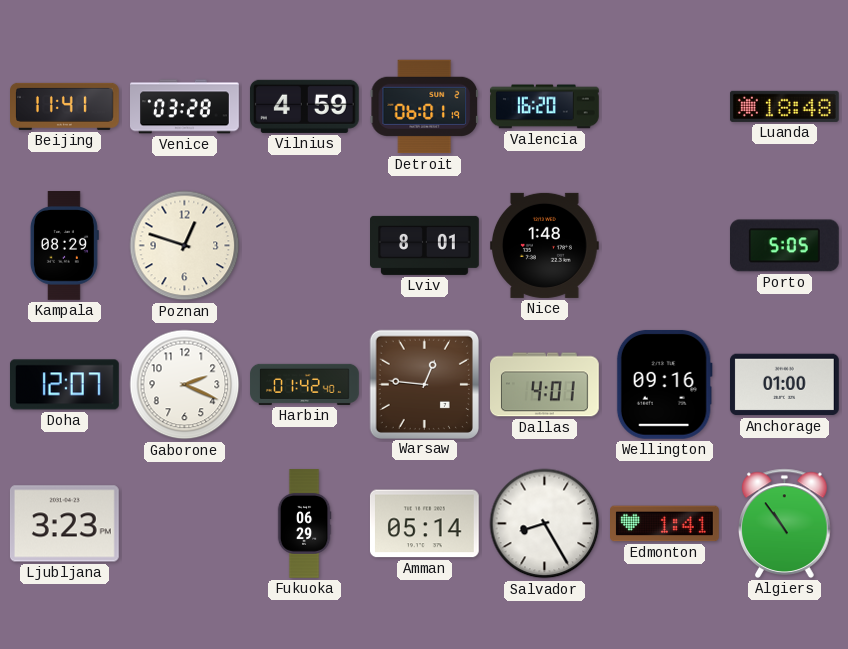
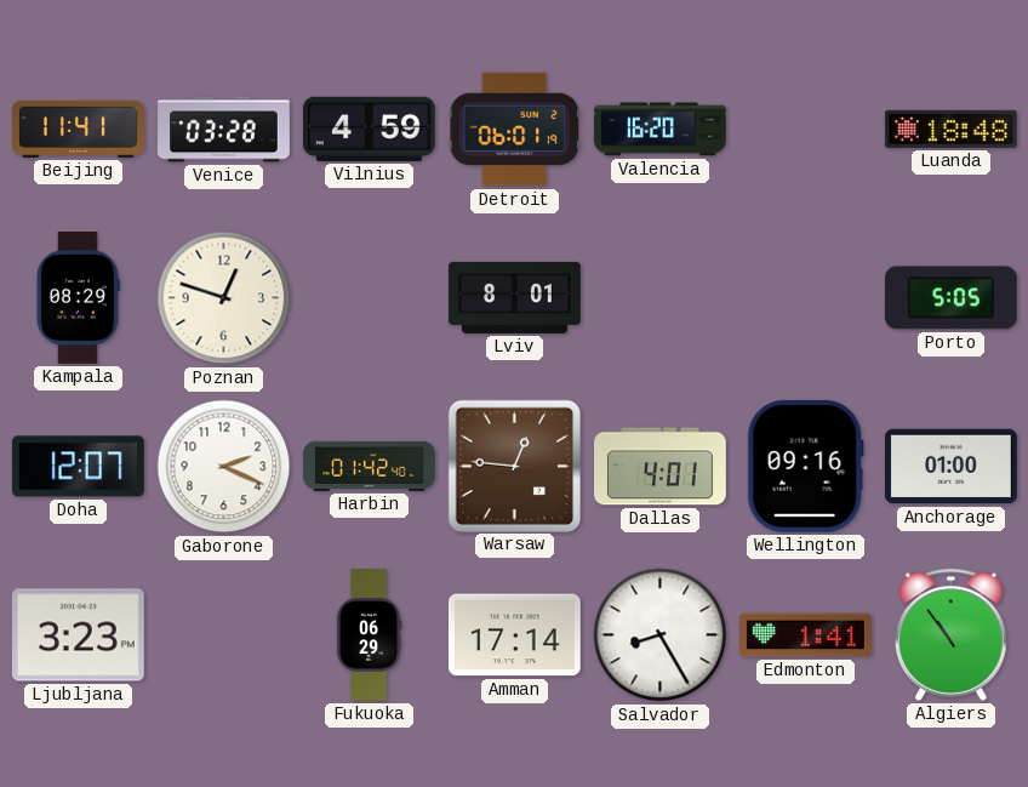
Nice: 1:48 -> none
Amman: 05:14 -> 17:14
